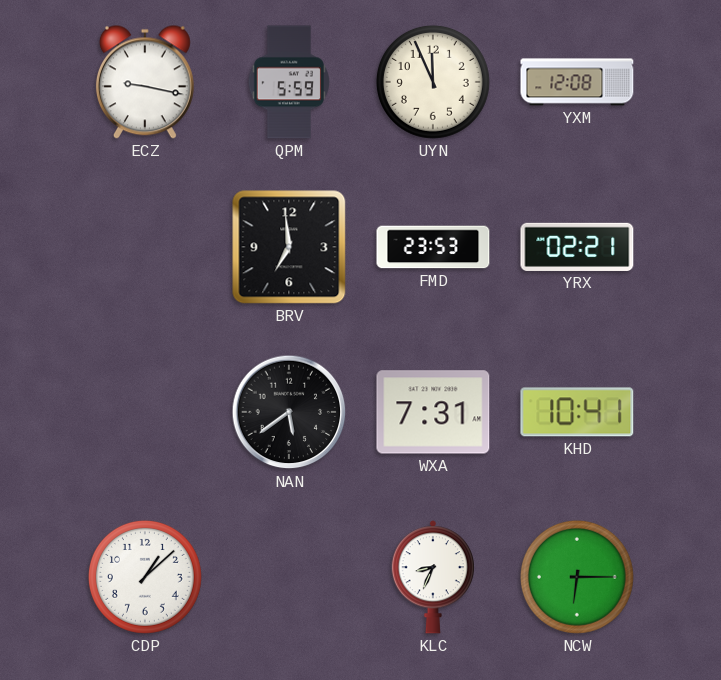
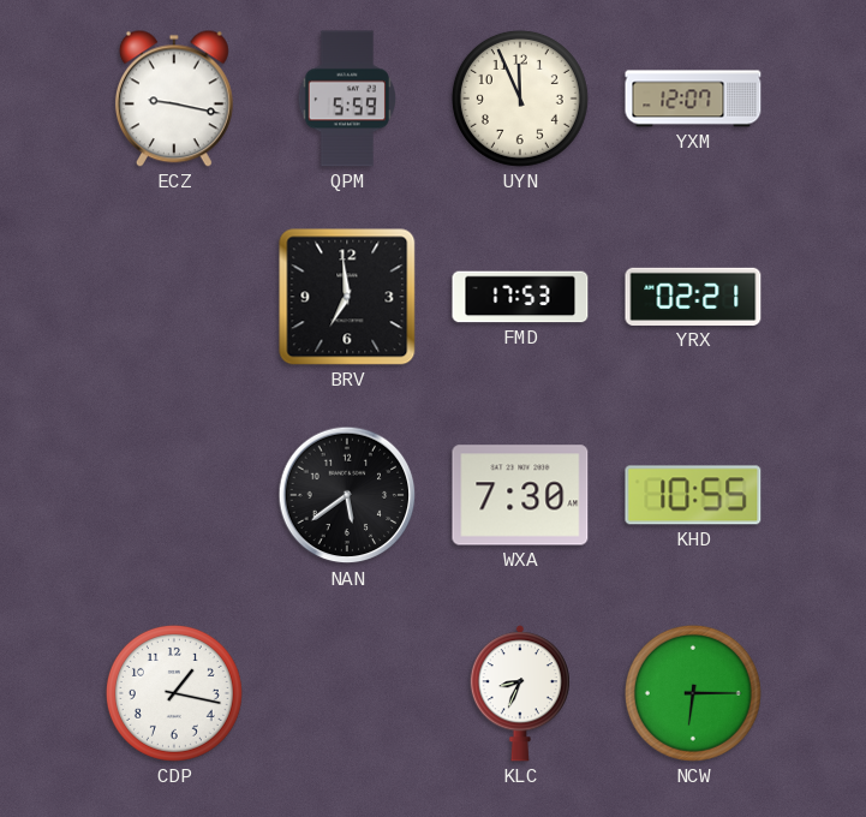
YXM: 12:08 -> 12:07
FMD: 23:53 -> 17:53
WXA: 7:31 -> 7:30
KHD: 10:41 -> 10:55
CDP: 1:08 -> 1:17
